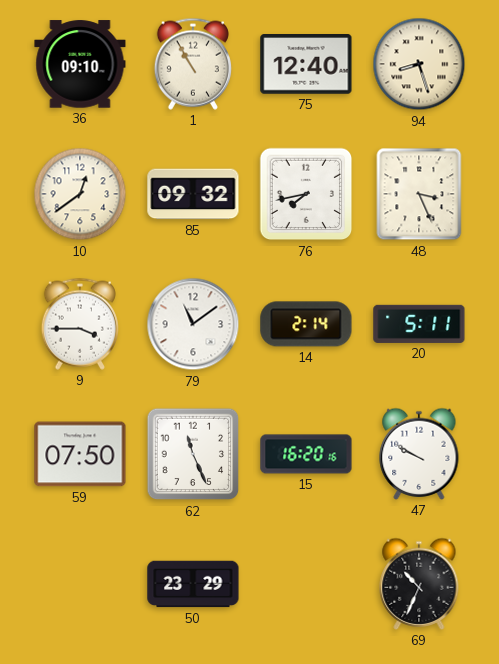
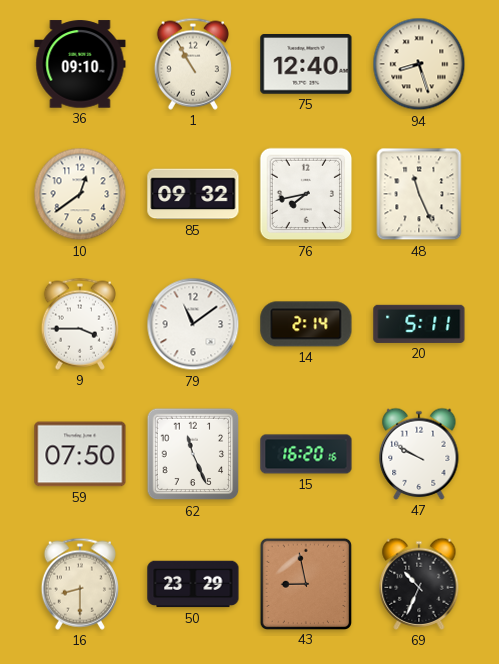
48: 3:26 -> 11:26
16: none -> 8:30
43: none -> 8:58
